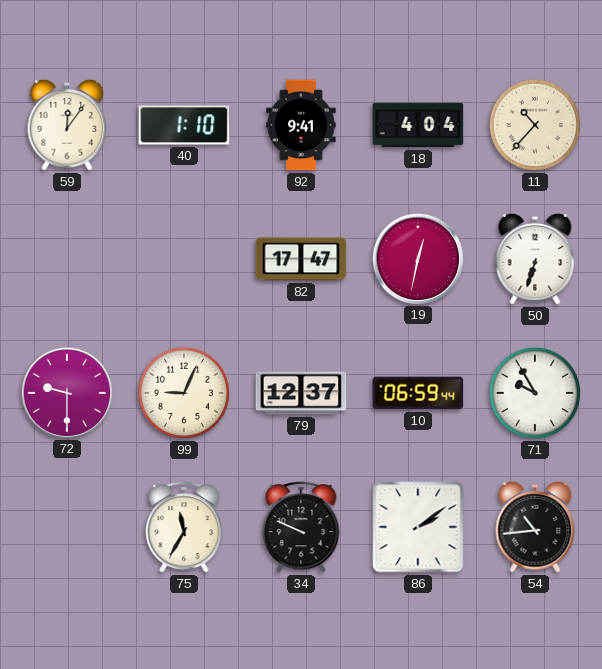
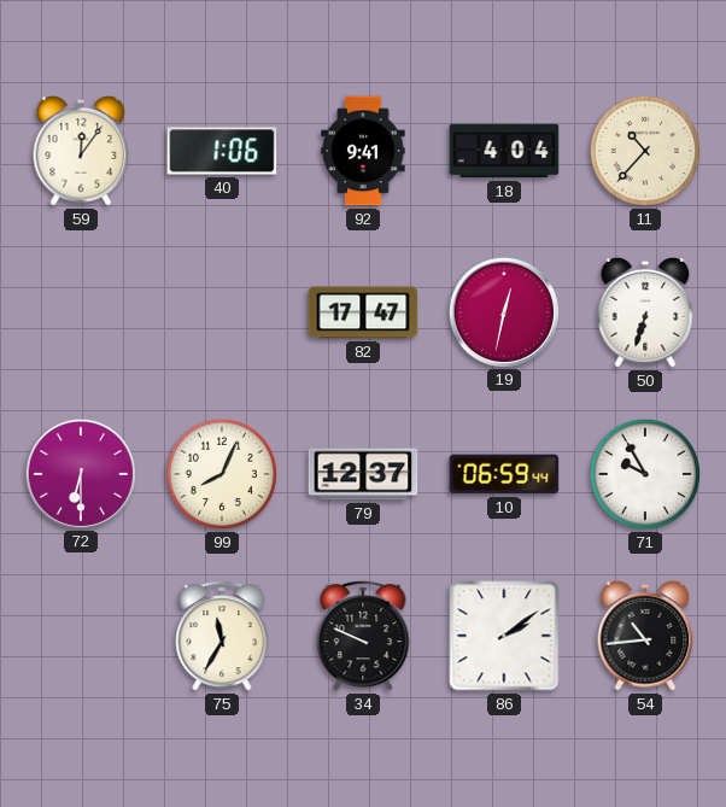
40: 1:10 -> 1:06
72: 9:30 -> 6:30
99: 9:04 -> 8:04
